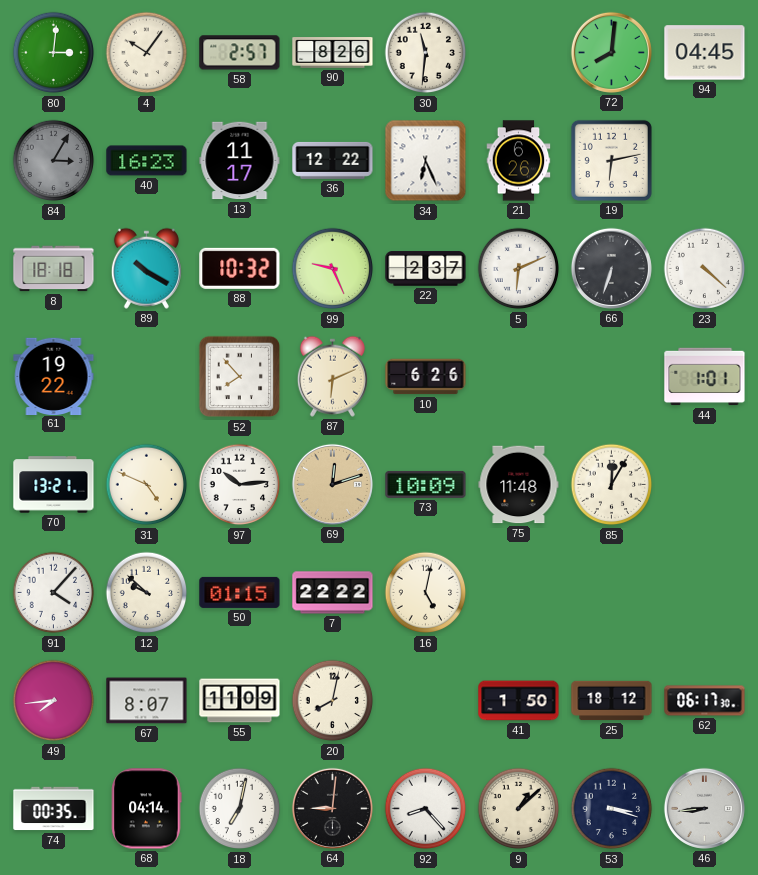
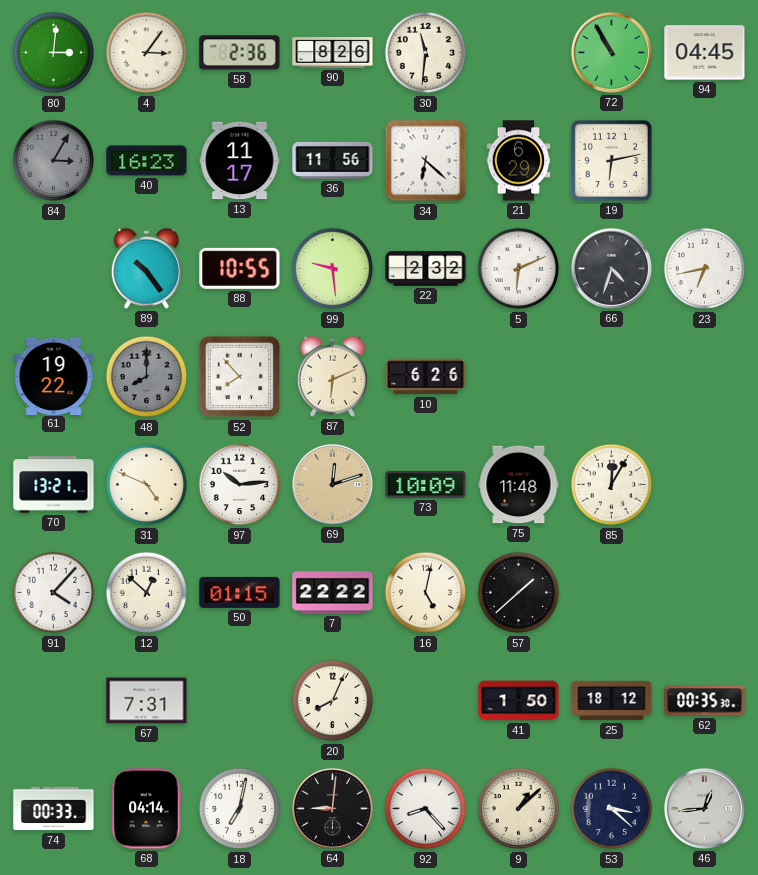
4: 10:06 -> 3:06
58: 2:57 -> 2:36
72: 8:01 -> 10:55
36: 12:22 -> 11:56
34: 6:26 -> 6:22
21: 6:26 -> 6:29
8: 18:18 -> none
89: 10:20 -> 10:24
88: 10:32 -> 10:55
99: 9:26 -> 9:29
22: 2:37 -> 2:32
66: 6:33 -> 4:33
23: 4:22 -> 6:43
48: none -> 8:00
44: 1:01 -> none
12: 9:52 -> 12:52
57: none -> 1:38
49: 7:44 -> none
67: 8:07 -> 7:31
55: 11:09 -> none
20: 8:02 -> 8:04
62: 06:17 -> 00:35
74: 00:35 -> 00:33
53: 3:18 -> 3:22
46: 8:44 -> 12:44
